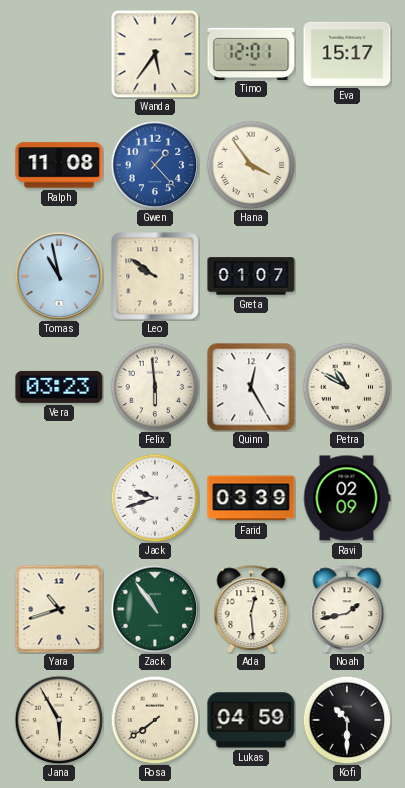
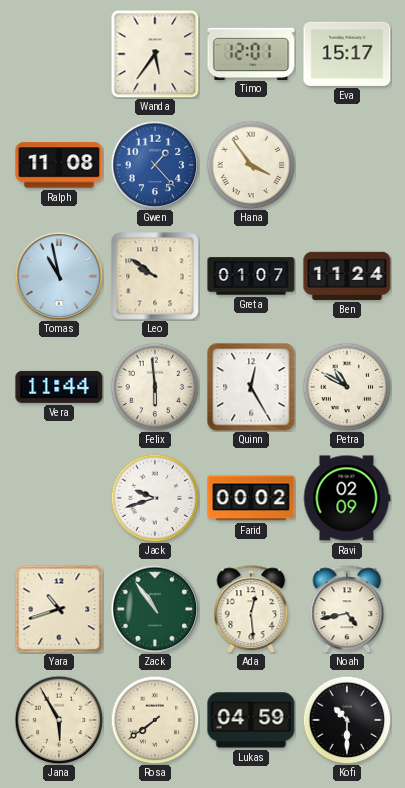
Ben: none -> 11:24
Vera: 03:23 -> 11:44
Farid: 03:39 -> 00:02
Noah: 1:43 -> 4:43
